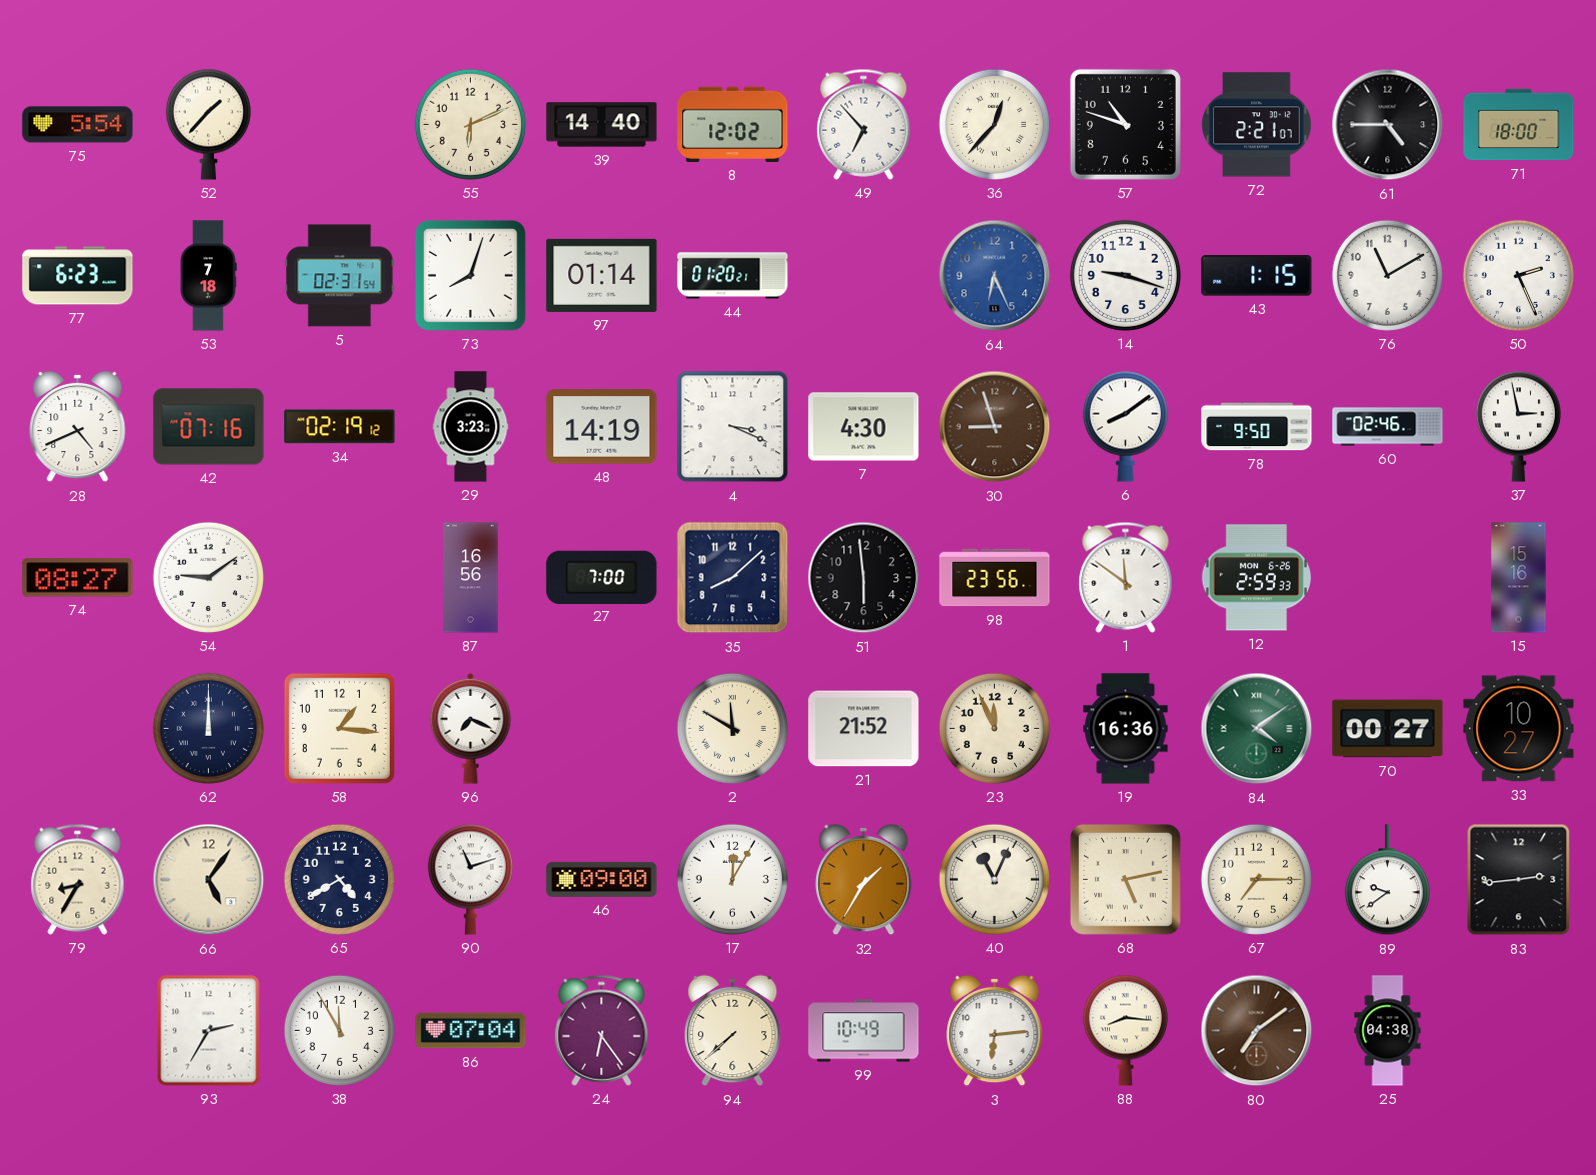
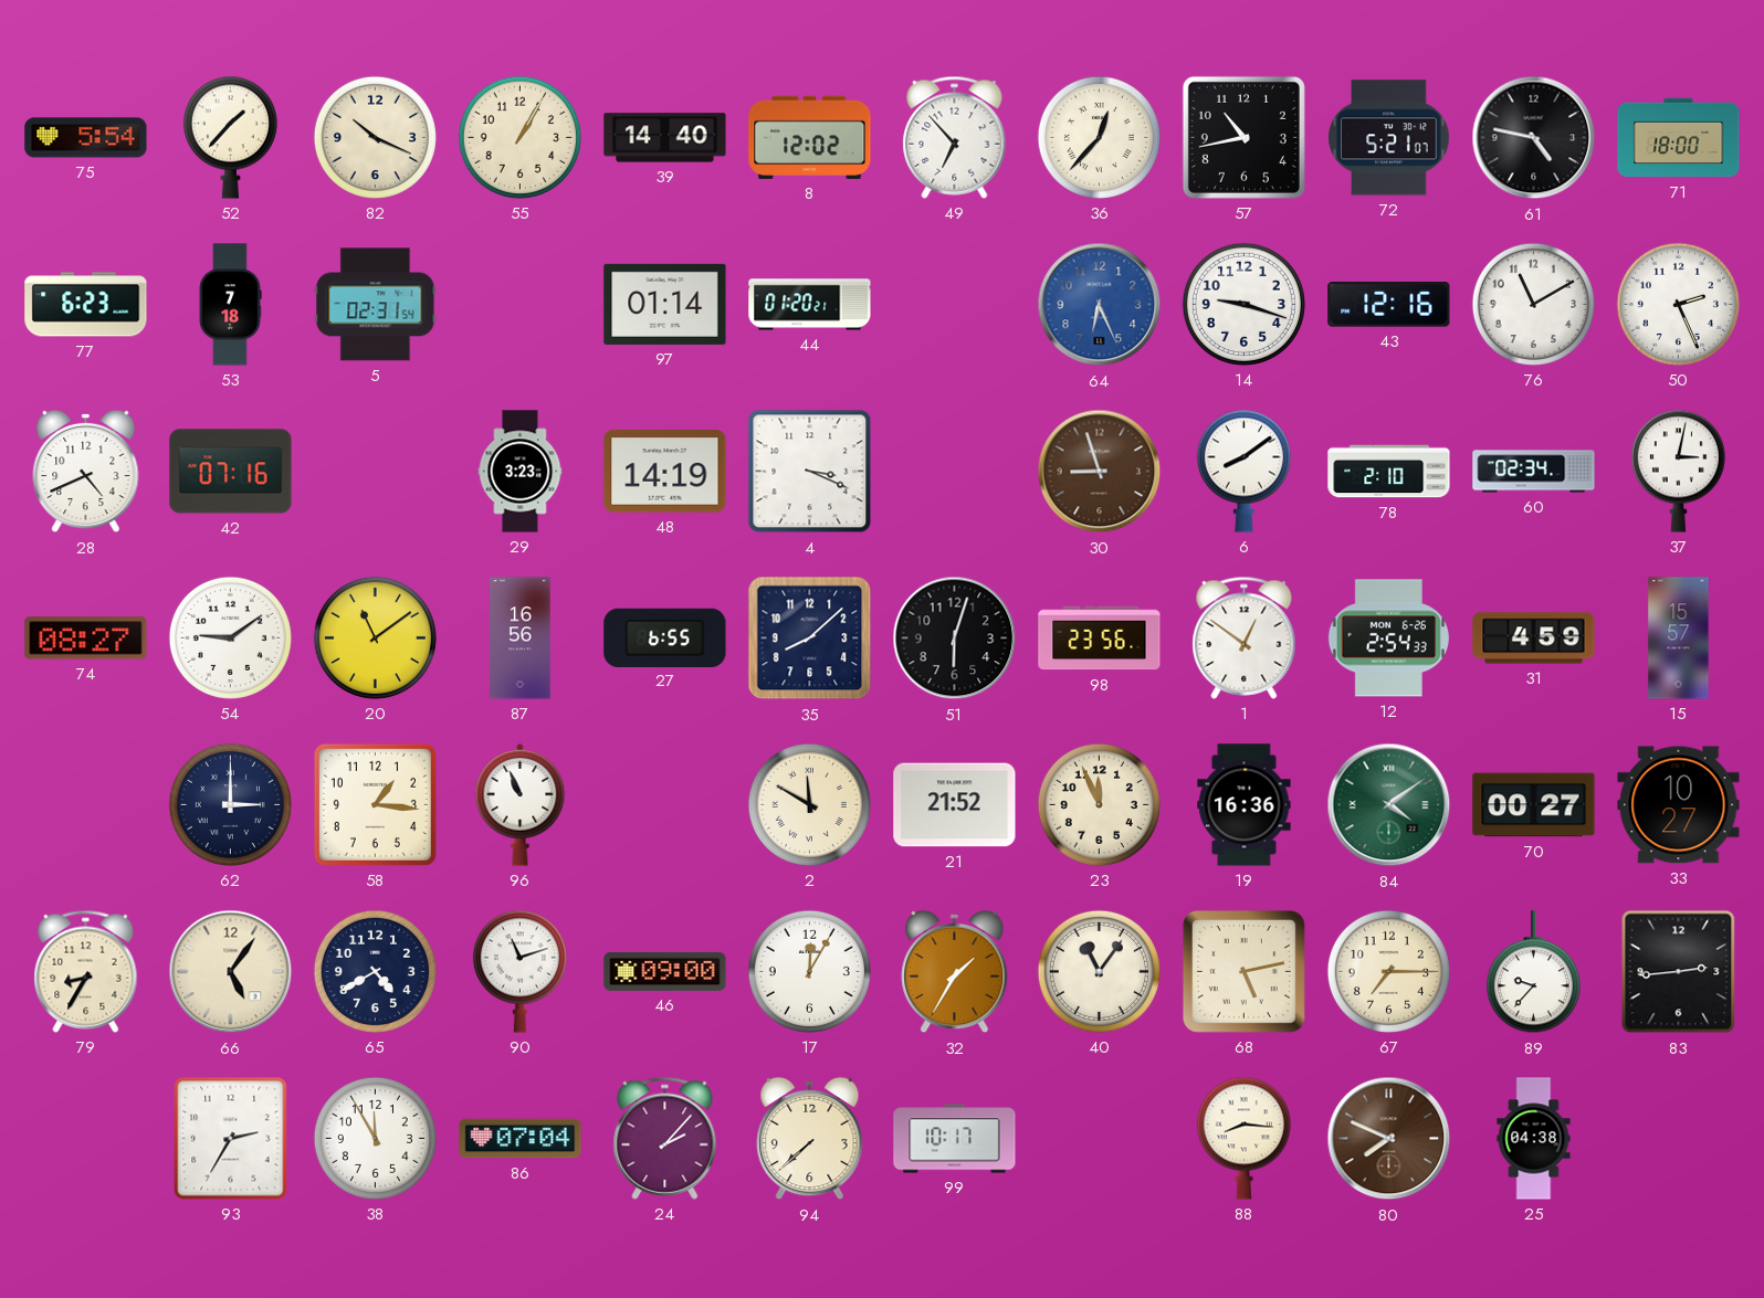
82: none -> 10:19
55: 6:11 -> 1:05
57: 10:48 -> 10:43
72: 2:21 -> 5:21
61: 4:45 -> 4:47
73: 8:03 -> none
43: 1:15 -> 12:16
34: 02:19 -> none
7: 4:30 -> none
78: 9:50 -> 2:10
60: 02:46 -> 02:34
37: 2:58 -> 3:02
20: none -> 11:09
27: 7:00 -> 6:55
51: 5:59 -> 6:03
1: 11:51 -> 12:51
12: 2:59 -> 2:54
31: none -> 4:59
15: 15:16 -> 15:57
62: 12:00 -> 3:00
96: 7:19 -> 10:56
40: 11:04 -> 11:06
89: 9:39 -> 9:37
24: 6:24 -> 2:07
99: 10:49 -> 10:17
3: 6:14 -> none
80: 7:09 -> 7:49
